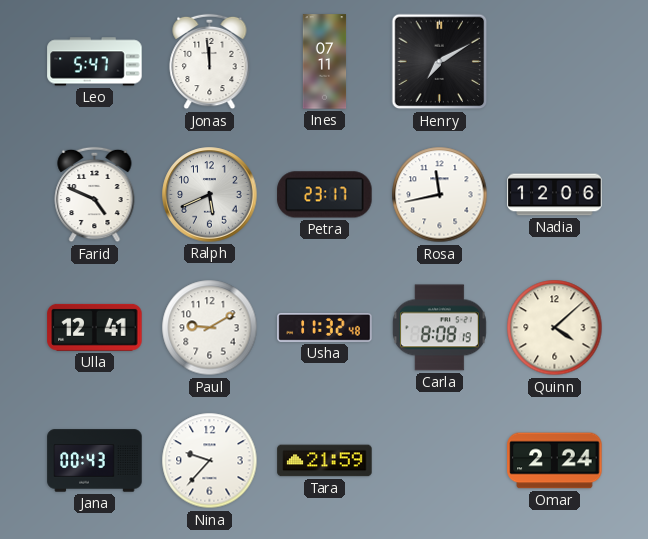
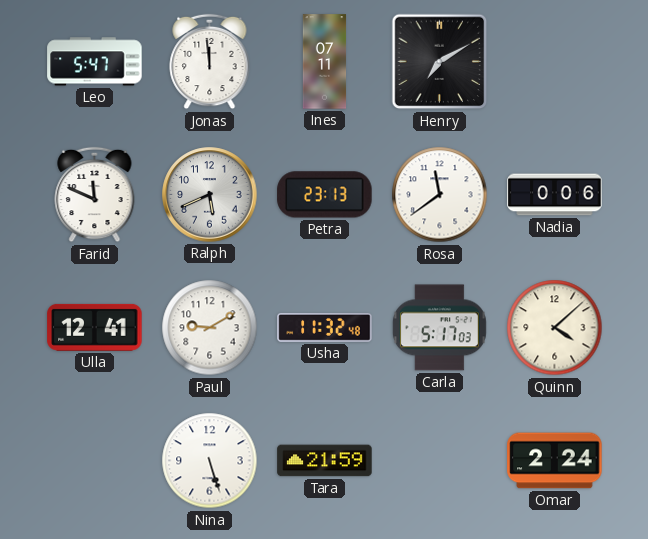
Farid: 4:49 -> 11:49
Petra: 23:17 -> 23:13
Rosa: 11:43 -> 11:39
Nadia: 12:06 -> 0:06
Carla: 8:08 -> 5:17
Jana: 00:43 -> none
Nina: 9:37 -> 5:27
